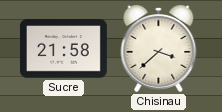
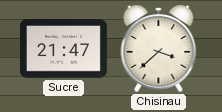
Sucre: 21:58 -> 21:47
